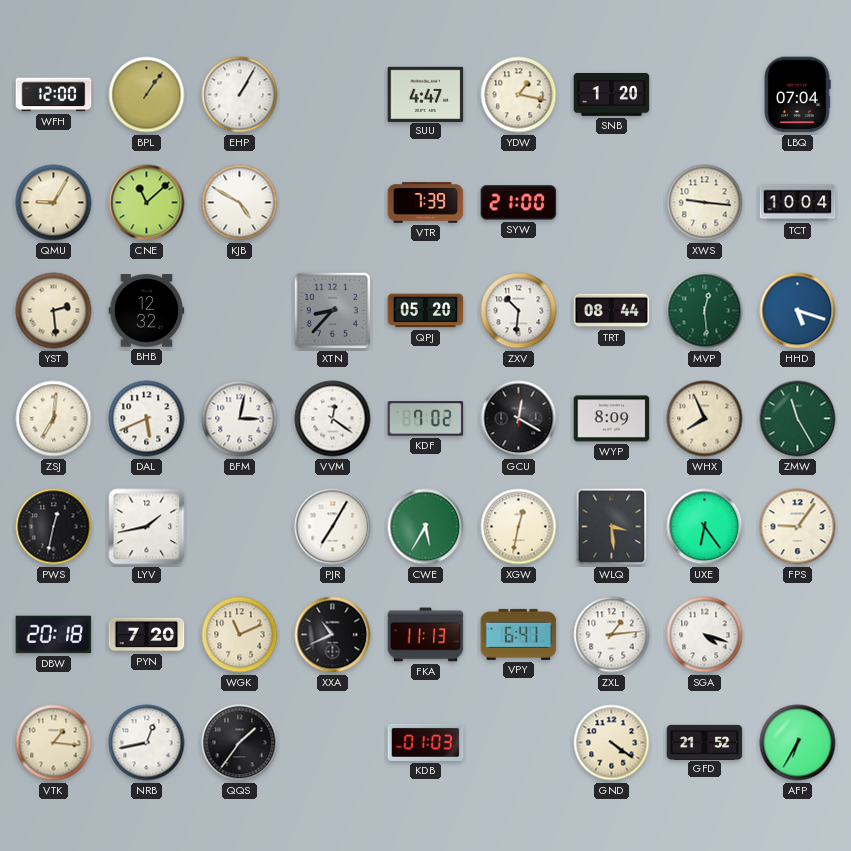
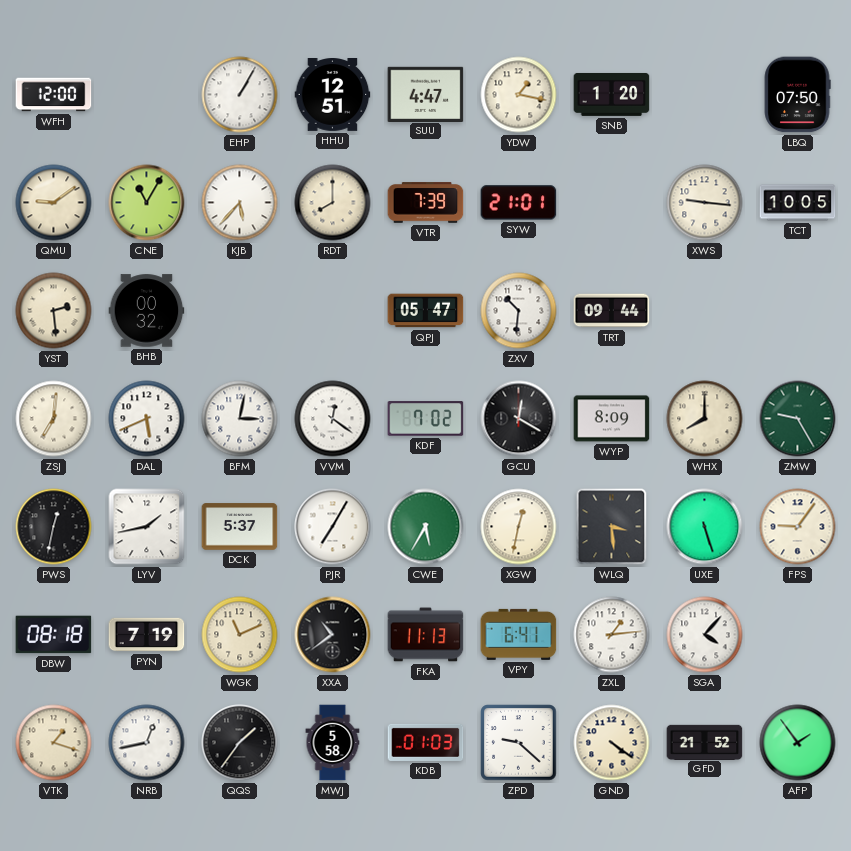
BPL: 1:06 -> none
HHU: none -> 12:51
LBQ: 07:04 -> 07:50
QMU: 9:05 -> 9:09
CNE: 11:08 -> 11:05
KJB: 4:50 -> 5:37
RDT: none -> 8:00
SYW: 21:00 -> 21:01
TCT: 10:04 -> 10:05
BHB: 12:32 -> 00:32
XTN: 8:37 -> none
QPJ: 05:20 -> 05:47
TRT: 08:44 -> 09:44
MVP: 12:29 -> none
HHD: 5:18 -> none
WHX: 7:56 -> 8:00
ZMW: 11:25 -> 9:25
DCK: none -> 5:37
UXE: 6:24 -> 5:27
DBW: 20:18 -> 08:18
PYN: 7:20 -> 7:19
XXA: 10:41 -> 10:39
SGA: 4:18 -> 4:07
VTK: 1:16 -> 1:18
MWJ: none -> 5:58
ZPD: none -> 9:22
AFP: 6:35 -> 1:54
